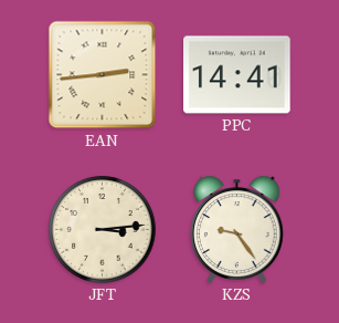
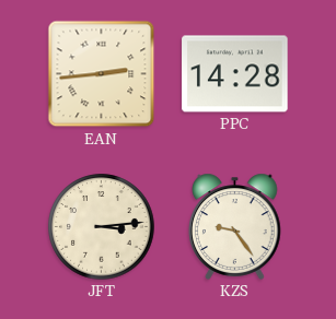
PPC: 14:41 -> 14:28
